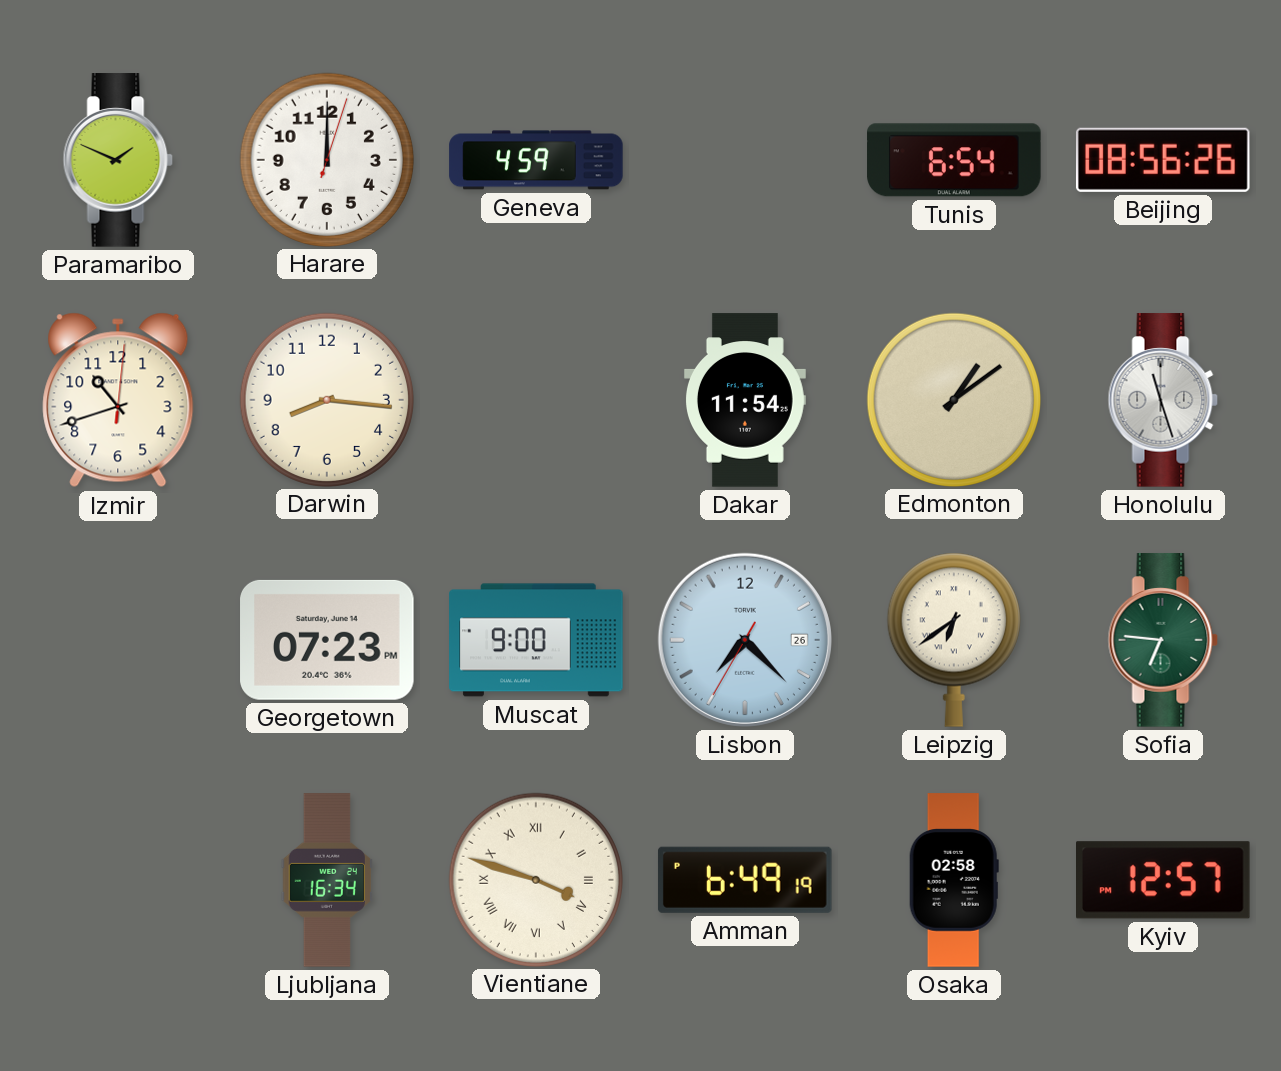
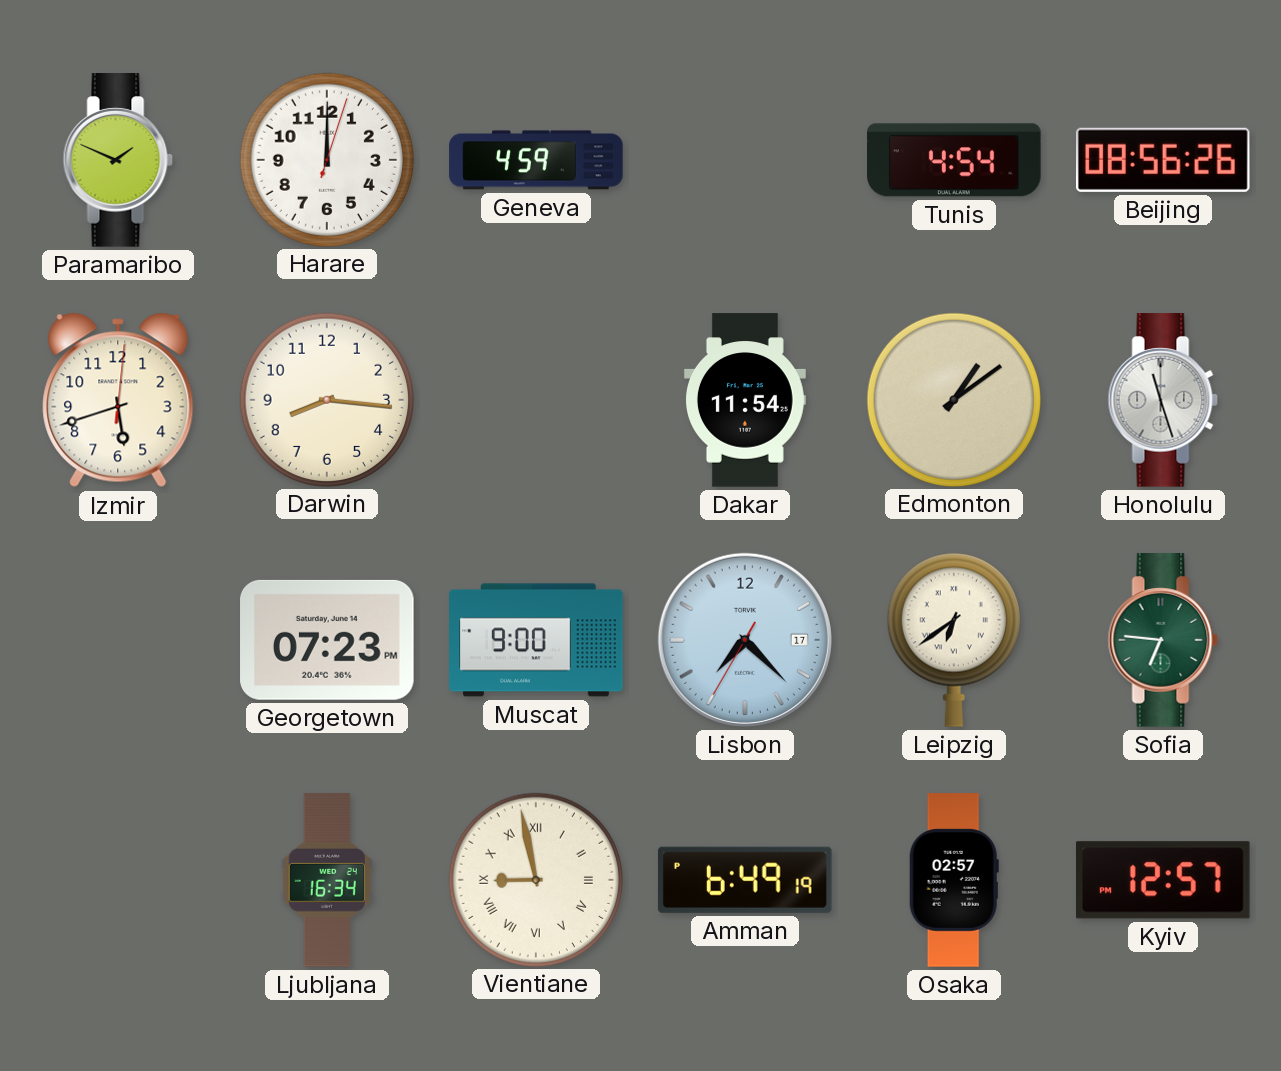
Tunis: 6:54 -> 4:54
Izmir: 10:42 -> 5:42
Lisbon date: 26 -> 17
Vientiane: 3:48 -> 8:58
Osaka: 02:58 -> 02:57
